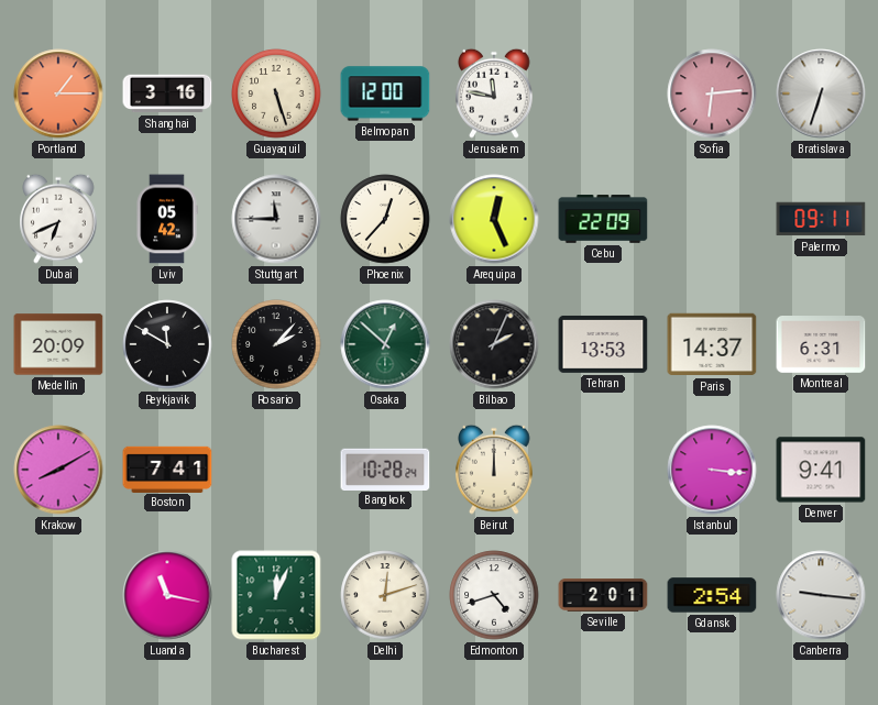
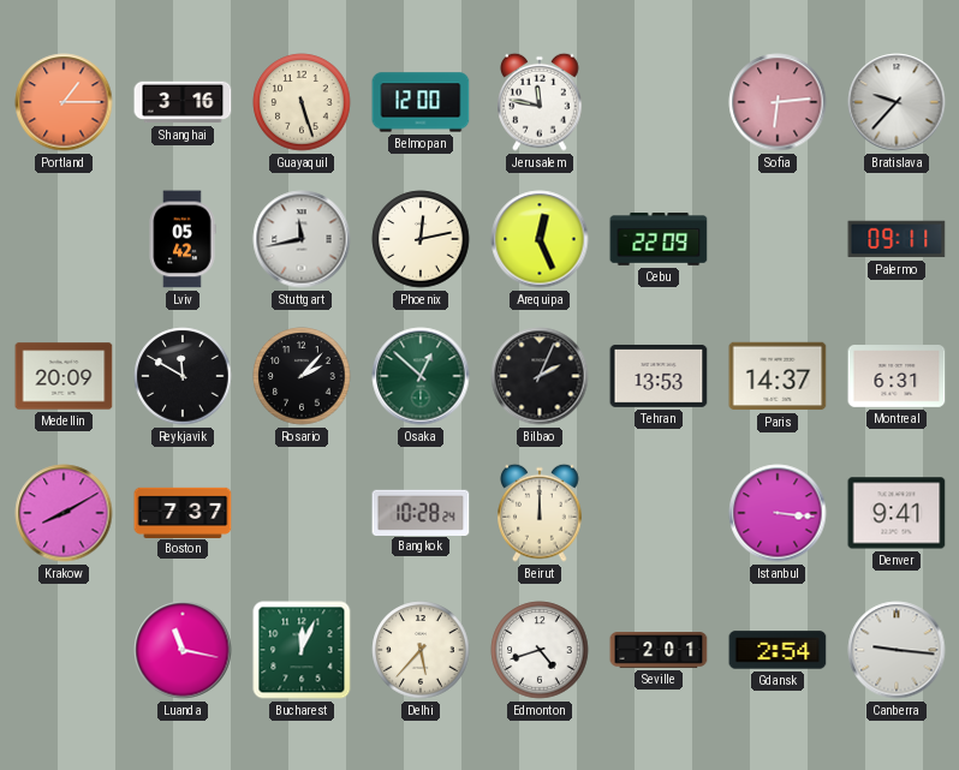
Bratislava: 6:33 -> 9:37
Dubai: 6:41 -> none
Stuttgart: 11:45 -> 11:43
Phoenix: 12:37 -> 12:13
Boston: 7:41 -> 7:37
Delhi: 12:12 -> 5:37
